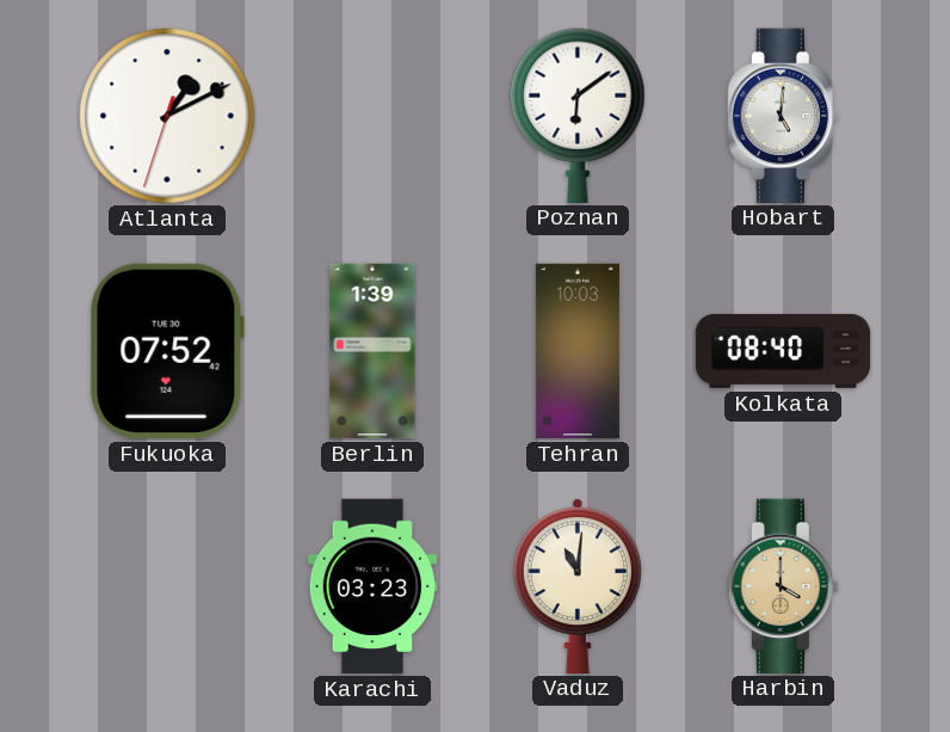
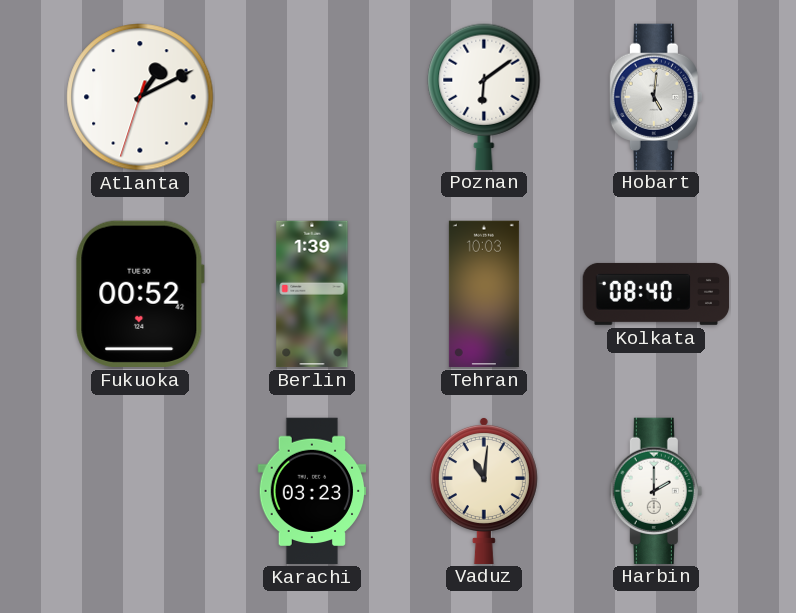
Fukuoka: 07:52 -> 00:52
Harbin: 4:00 -> 2:00
Harbin dial: champagne -> white
